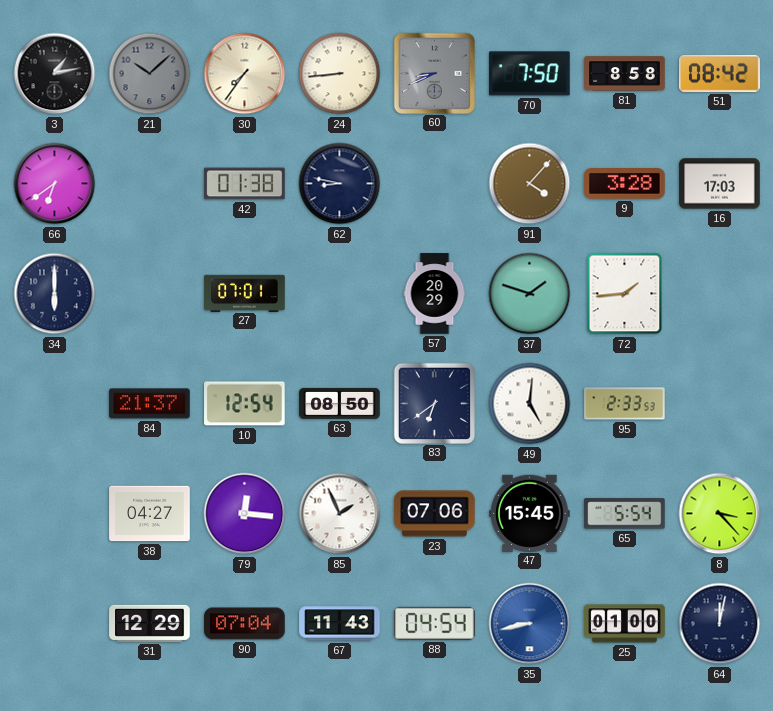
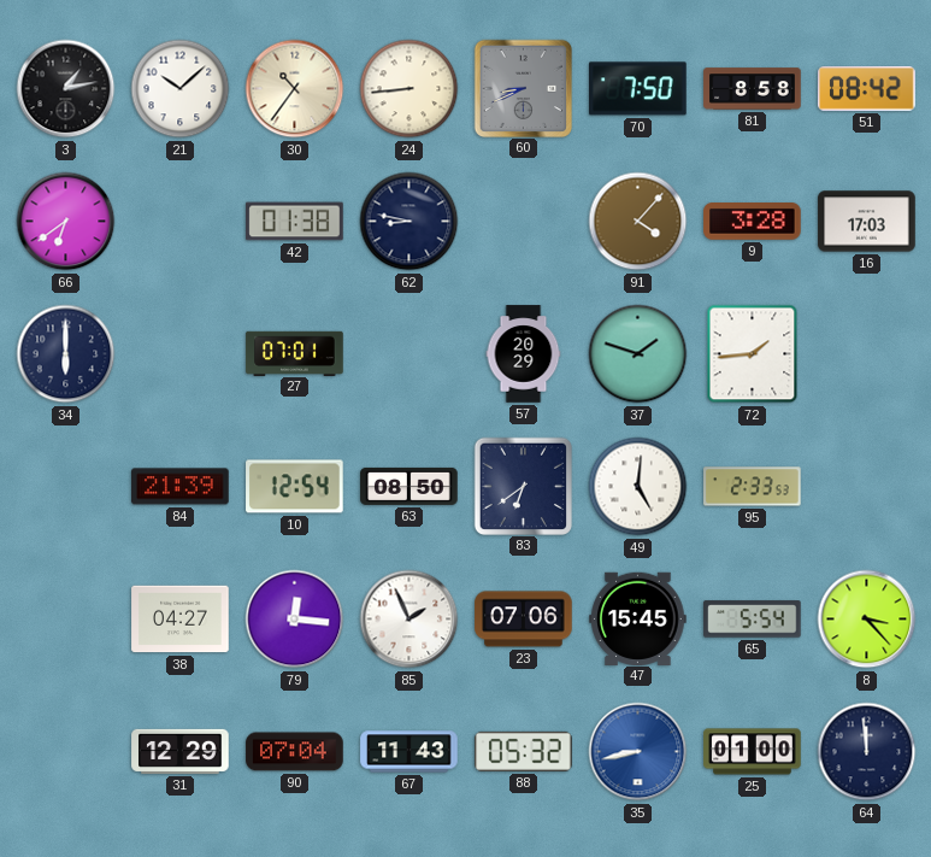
21 dial: grey -> white
30: 7:36 -> 10:36
84: 21:37 -> 21:39
88: 04:54 -> 05:32
64: 12:02 -> 11:59
